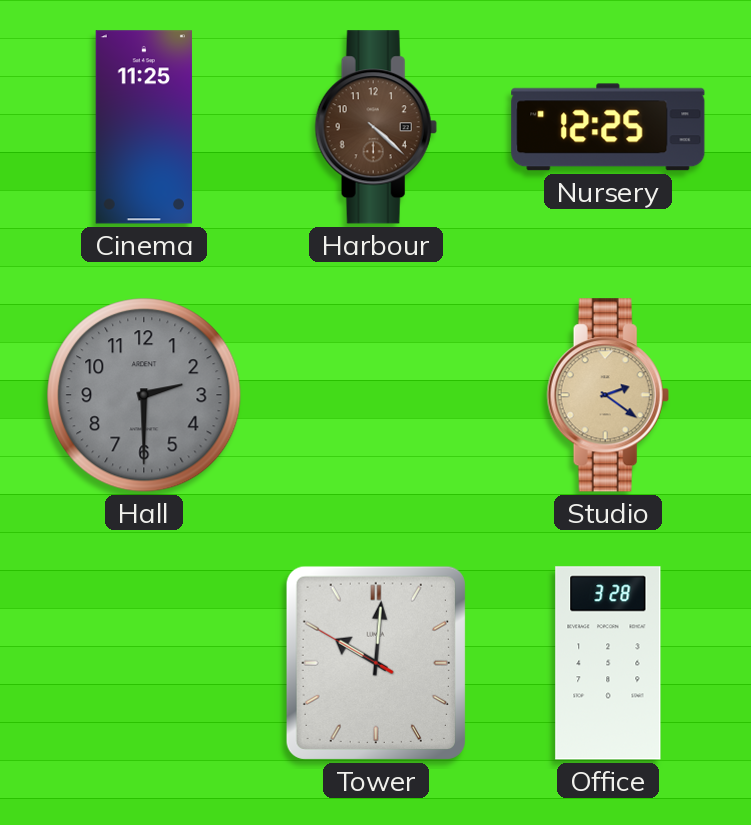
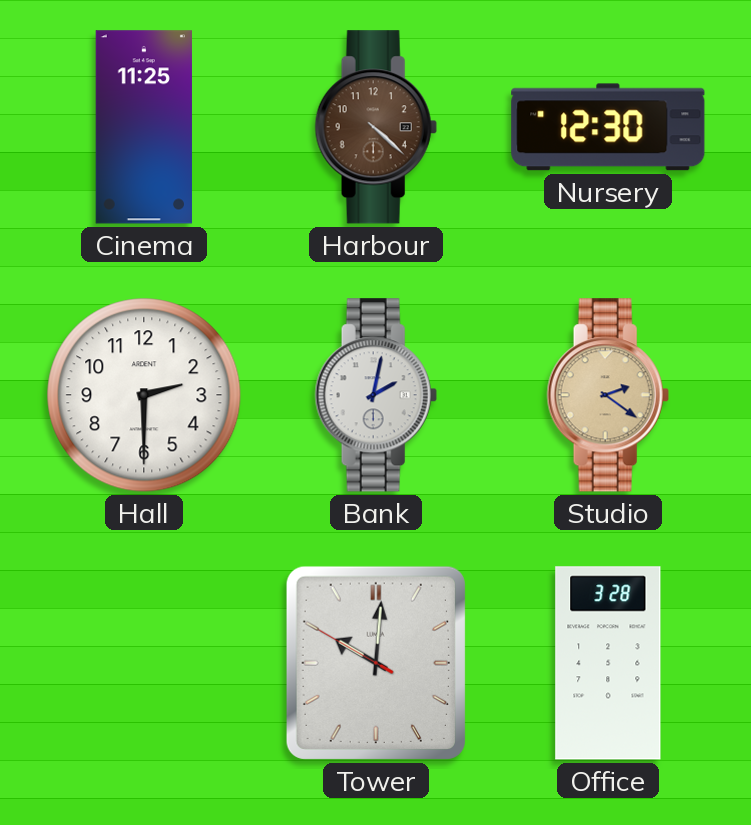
Nursery: 12:25 -> 12:30
Hall dial: grey -> white
Bank: none -> 2:02
